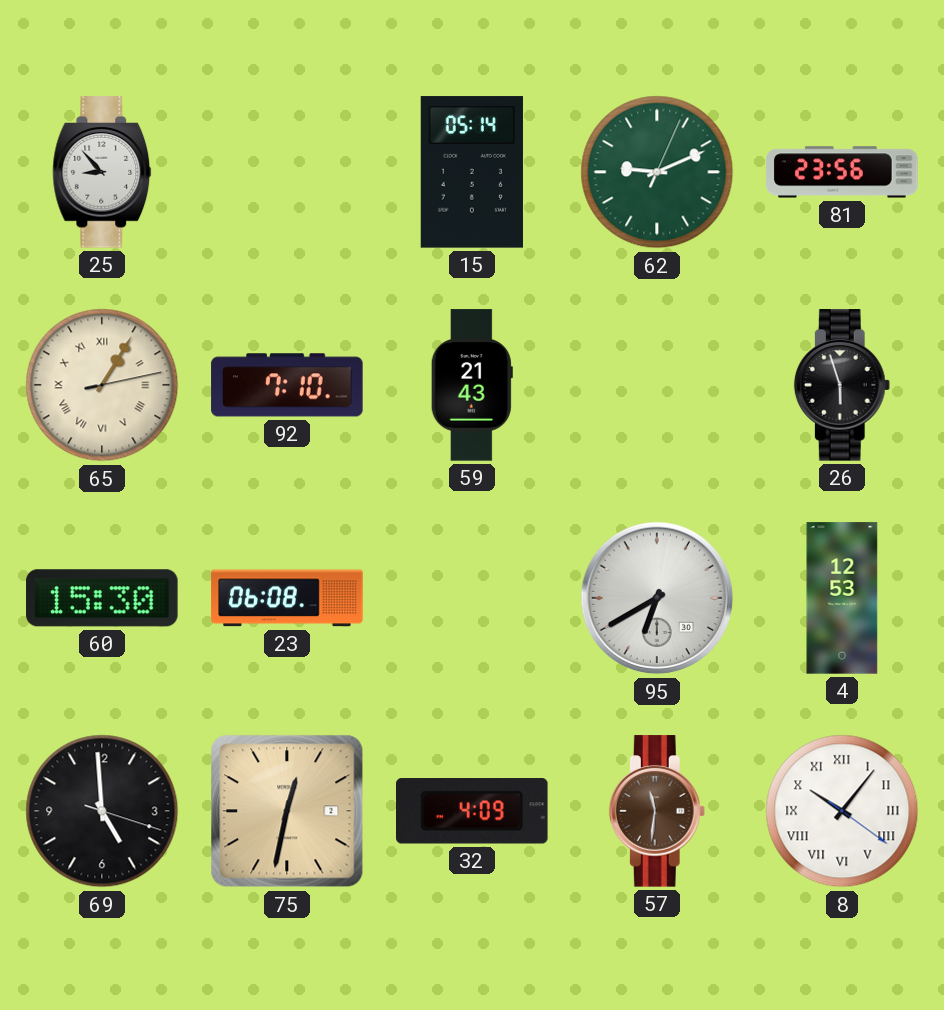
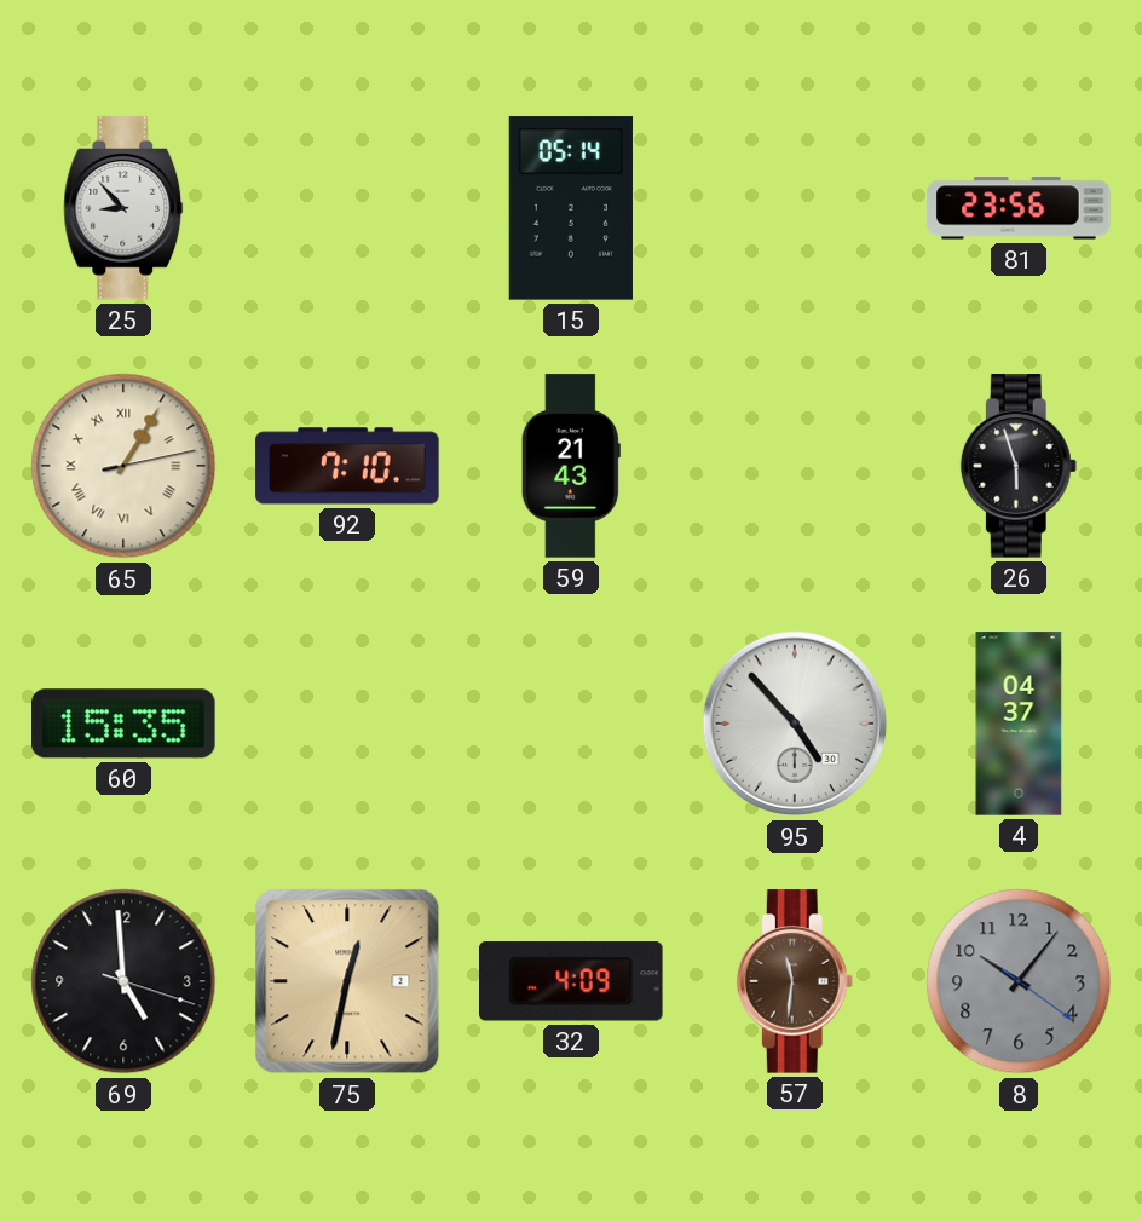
62: 9:11 -> none
60: 15:30 -> 15:35
23: 06:08 -> none
95: 6:40 -> 4:53
4: 12:53 -> 04:37
8 dial: white -> grey
8 numerals: Roman -> Arabic
